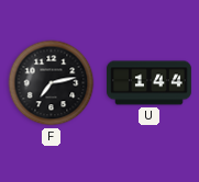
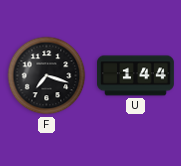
F: 7:13 -> 7:18
